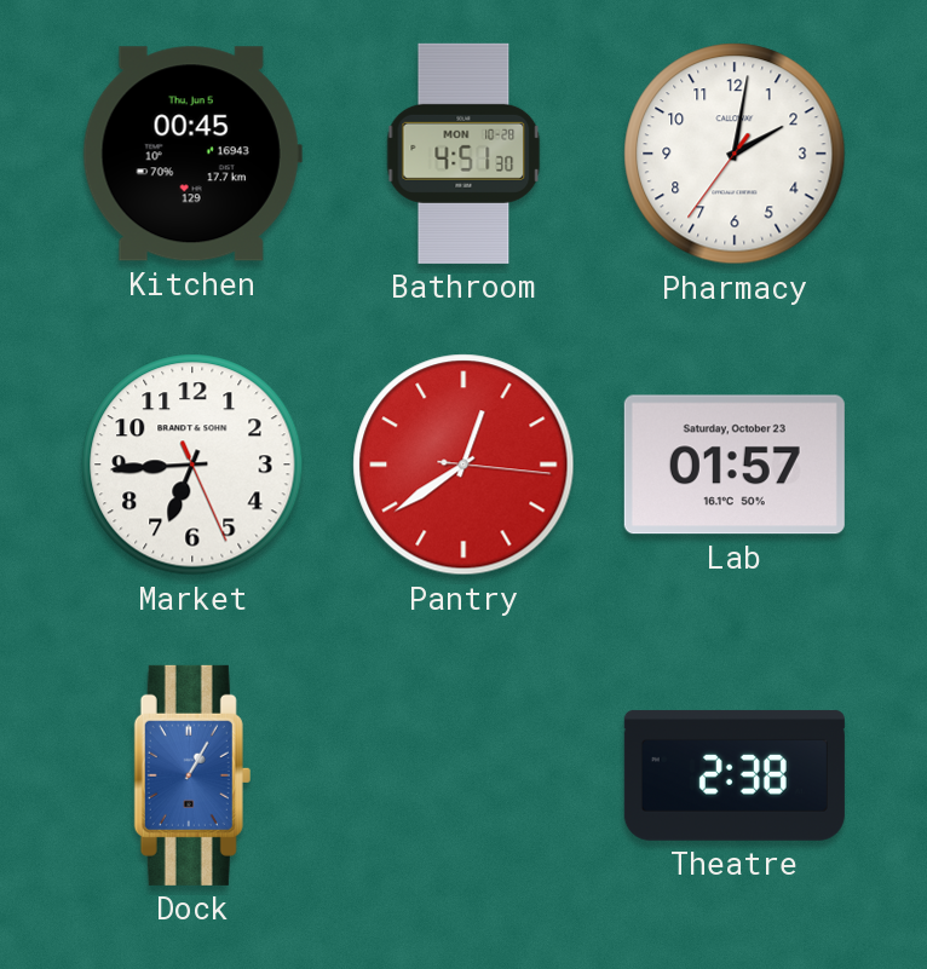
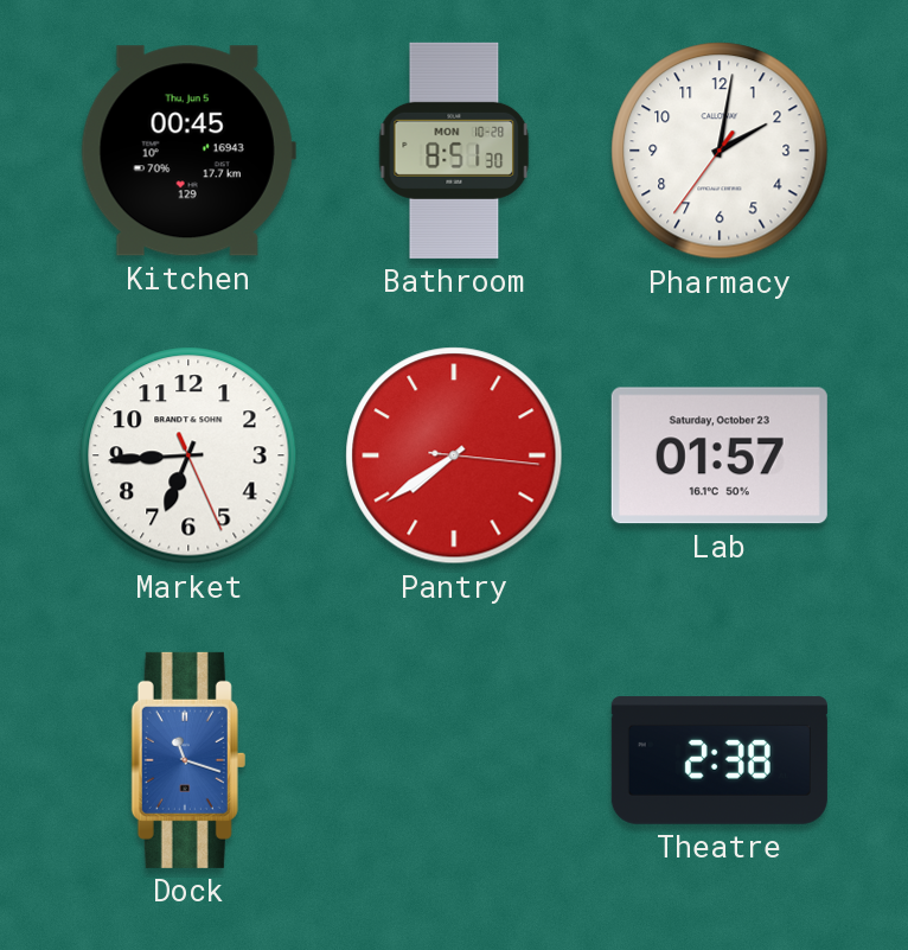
Bathroom: 4:51 -> 8:51
Pantry: 12:39 -> 7:39
Dock: 1:05 -> 11:18
